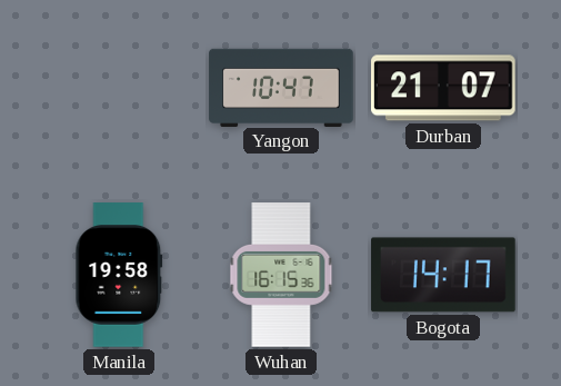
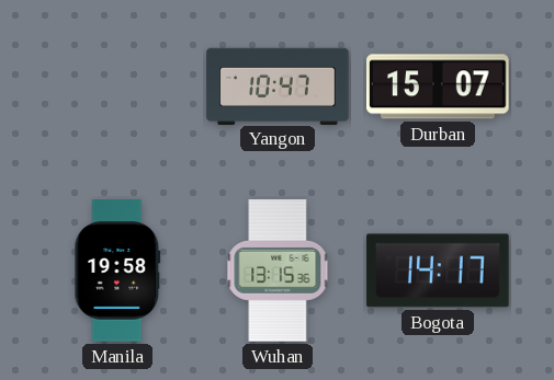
Durban: 21:07 -> 15:07
Wuhan: 16:15 -> 13:15
